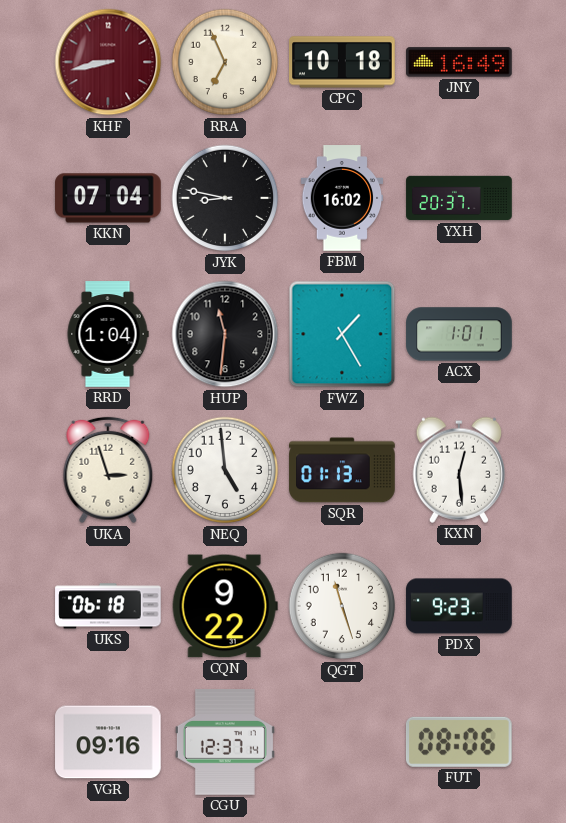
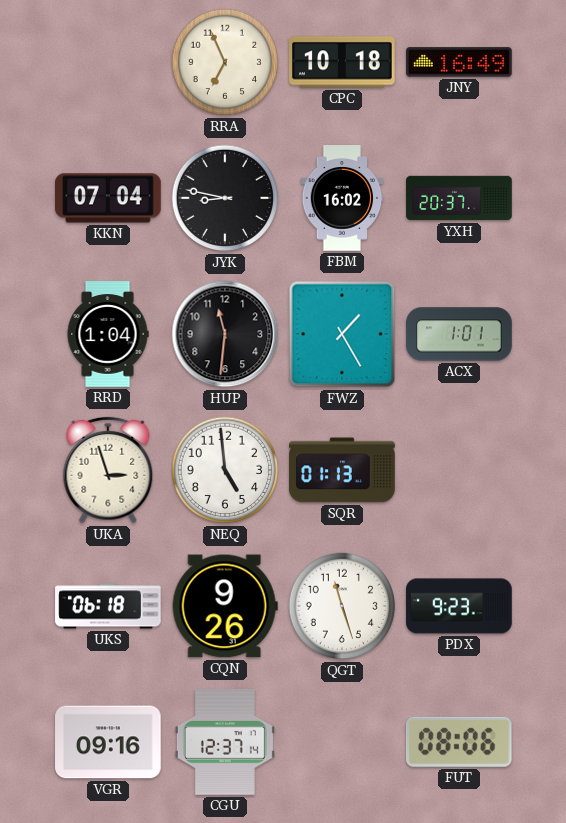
KHF: 8:43 -> none
KXN: 12:29 -> none
CQN: 9:22 -> 9:26
